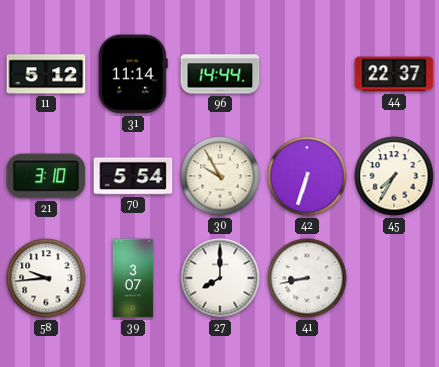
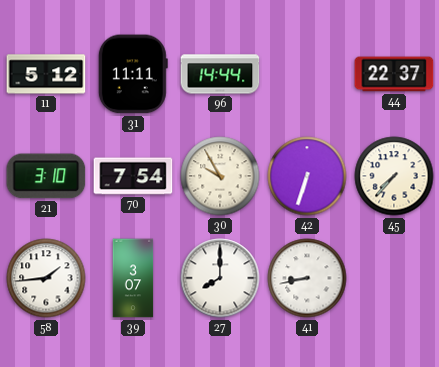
31: 11:14 -> 11:11
70: 5:54 -> 7:54
45: 7:35 -> 7:37
58: 9:44 -> 1:44
